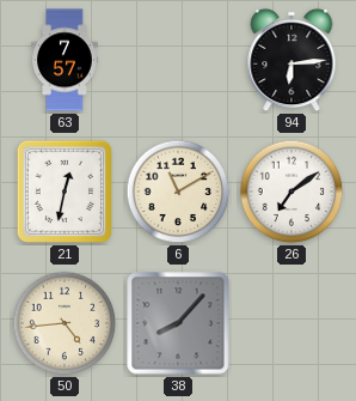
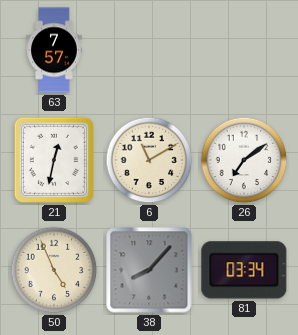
94: 6:14 -> none
50: 4:44 -> 4:56
81: none -> 03:34
